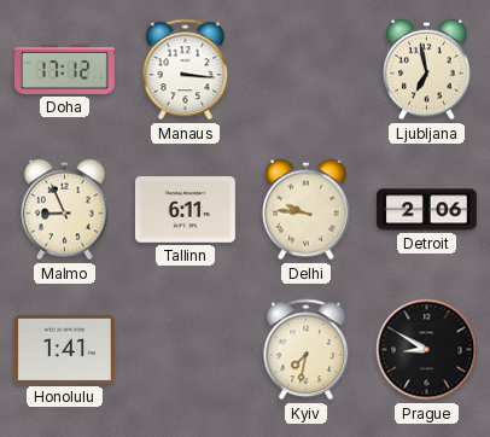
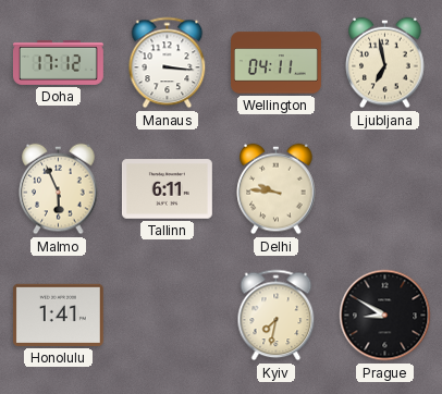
Wellington: none -> 04:11
Malmo: 8:56 -> 5:56
Detroit: 2:06 -> none
